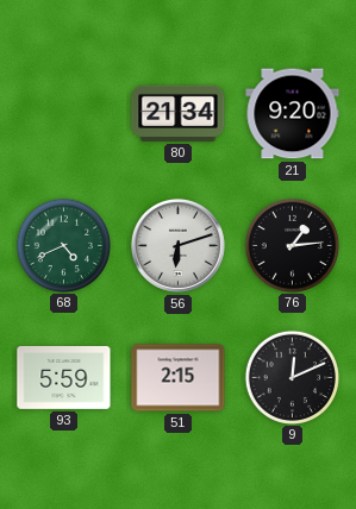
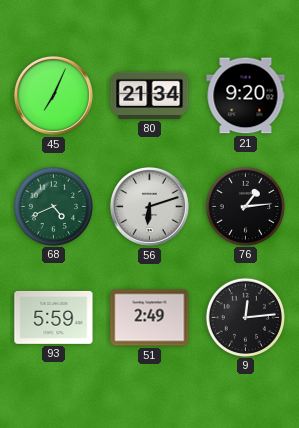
45: none -> 7:04
51: 2:15 -> 2:49
9: 12:11 -> 12:14
